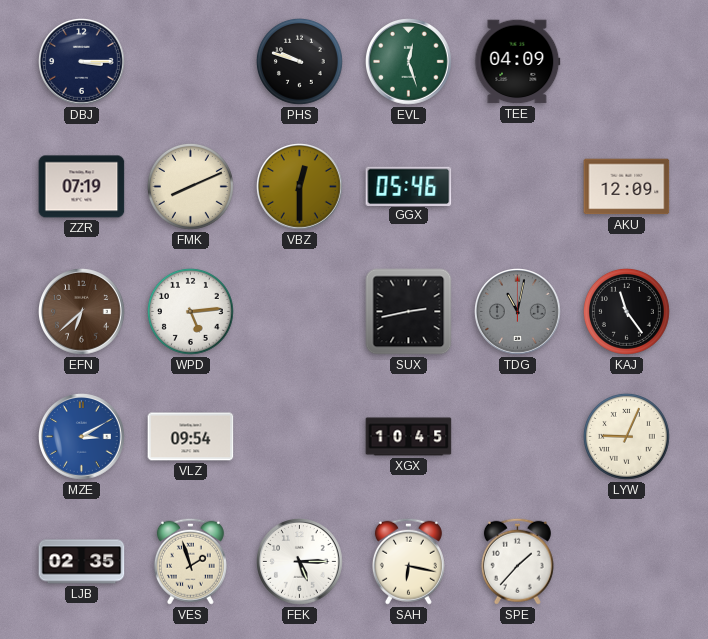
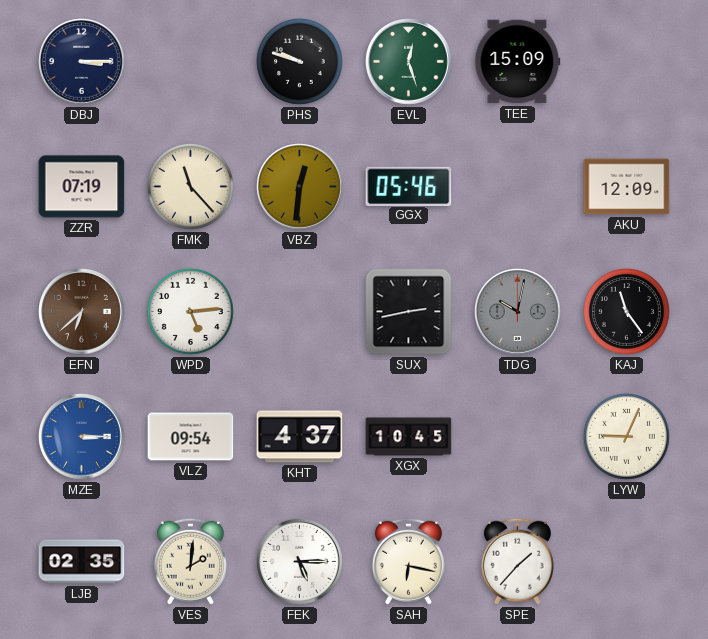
TEE: 04:09 -> 15:09
FMK: 8:11 -> 11:23
VBZ: 12:30 -> 12:31
TDG: 11:02 -> 10:02
MZE: 3:10 -> 3:15
KHT: none -> 4:37
VES: 1:57 -> 2:01
